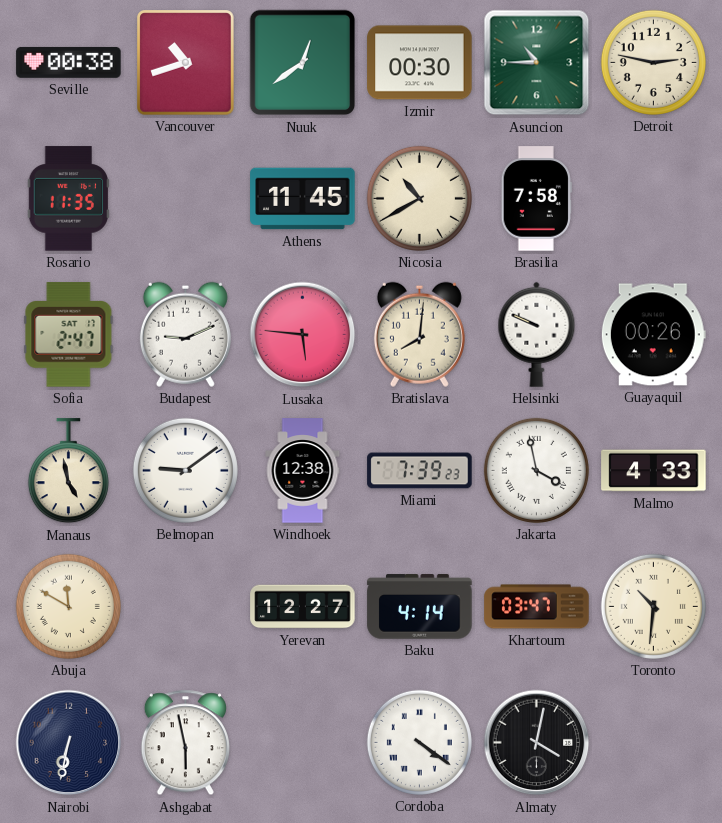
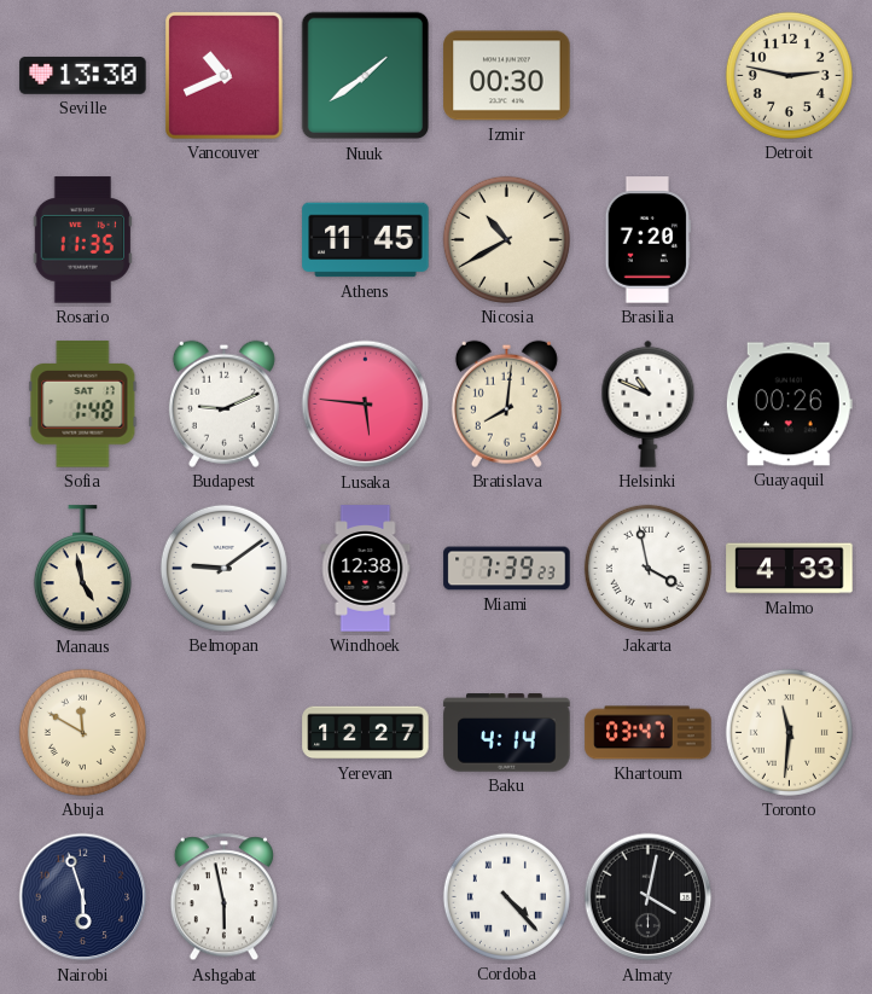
Seville: 00:38 -> 13:30
Vancouver: 10:42 -> 10:41
Nuuk: 12:39 -> 1:39
Asuncion: 10:45 -> none
Brasilia: 7:58 -> 7:20
Sofia: 2:47 -> 1:48
Helsinki: 9:49 -> 10:49
Toronto: 10:31 -> 11:31
Nairobi: 6:32 -> 5:57
Cordoba: 4:21 -> 4:23
